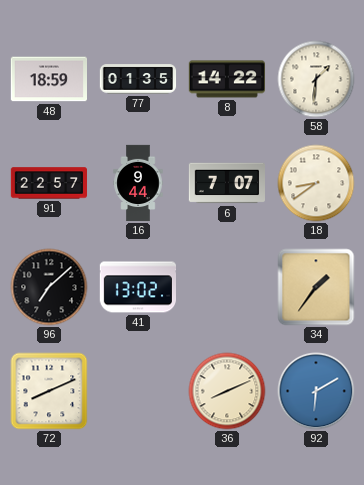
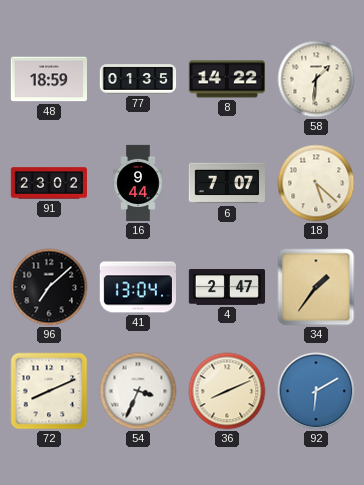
91: 22:57 -> 23:02
18: 8:39 -> 5:22
41: 13:02 -> 13:04
4: none -> 2:47
54: none -> 3:34
